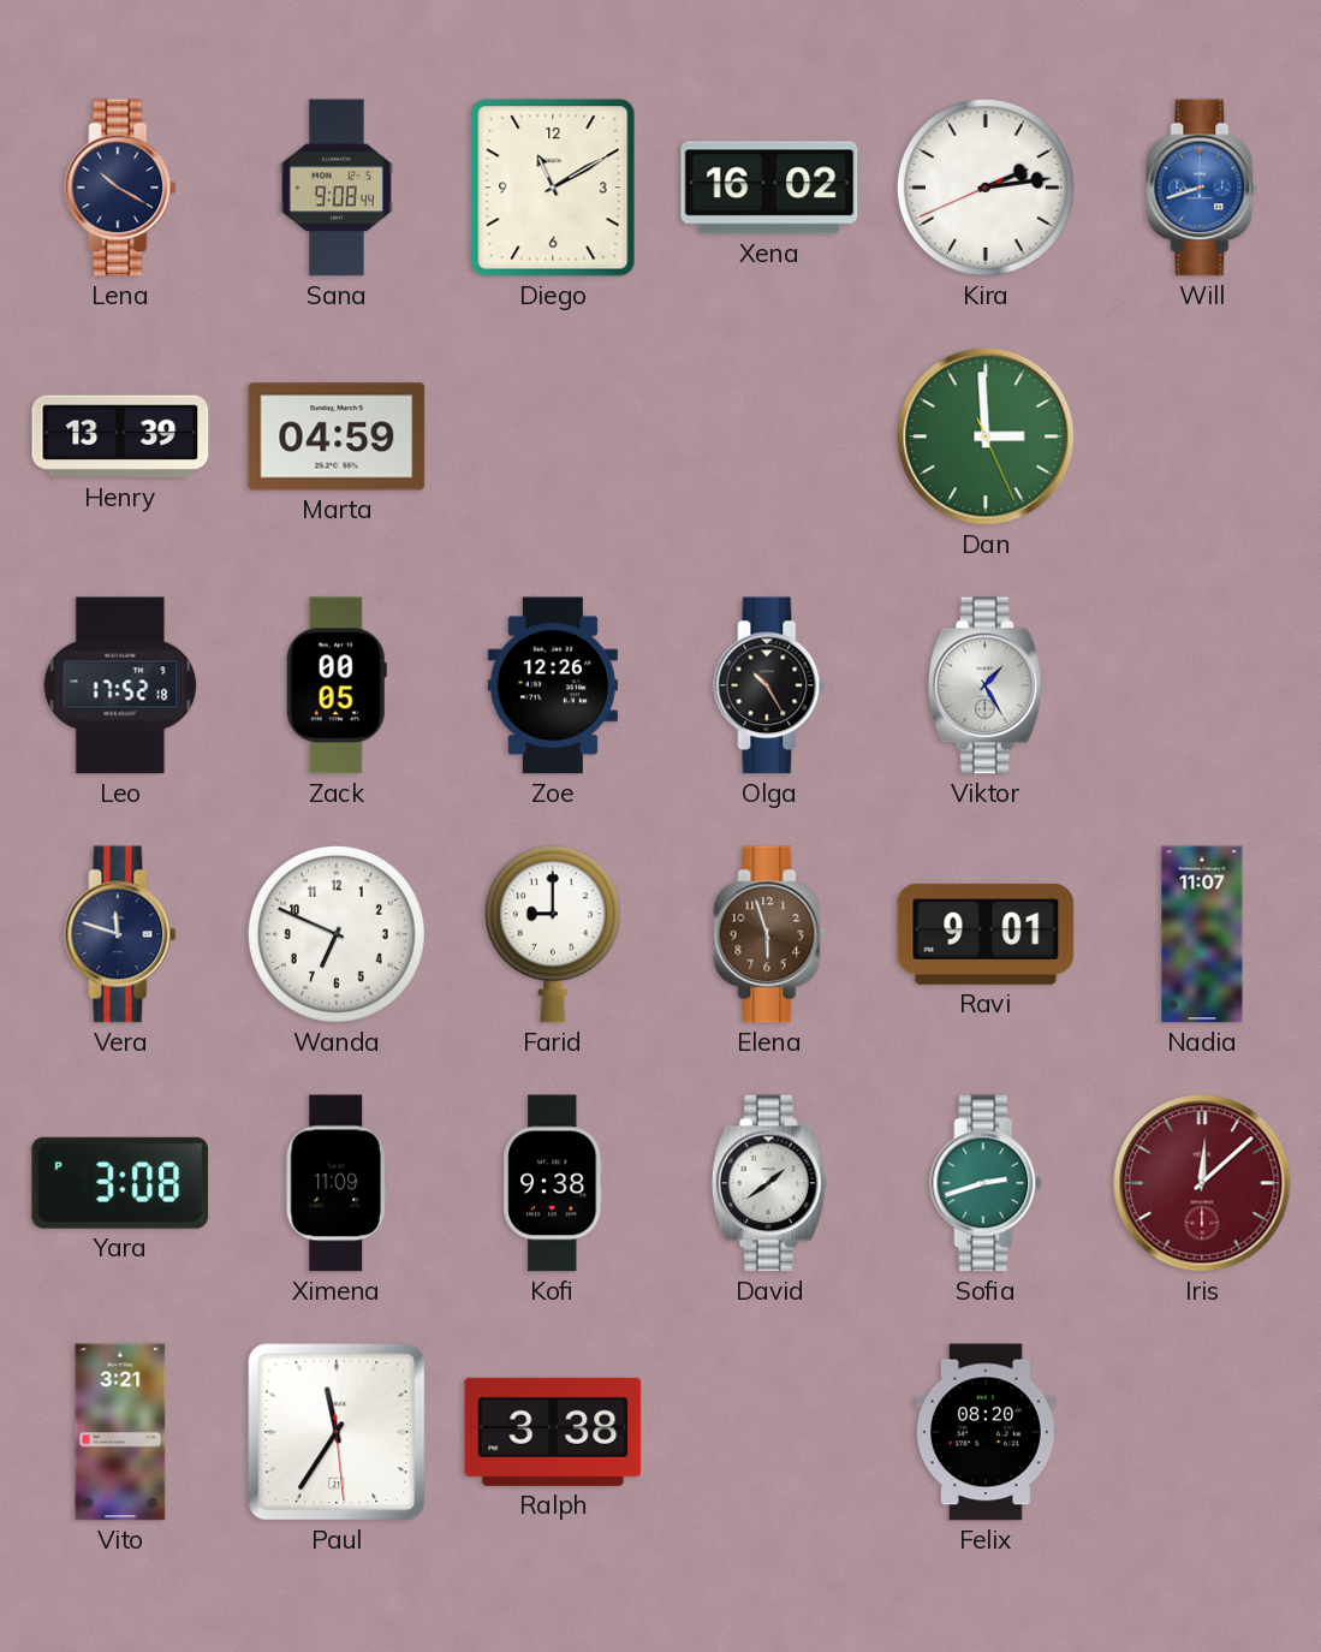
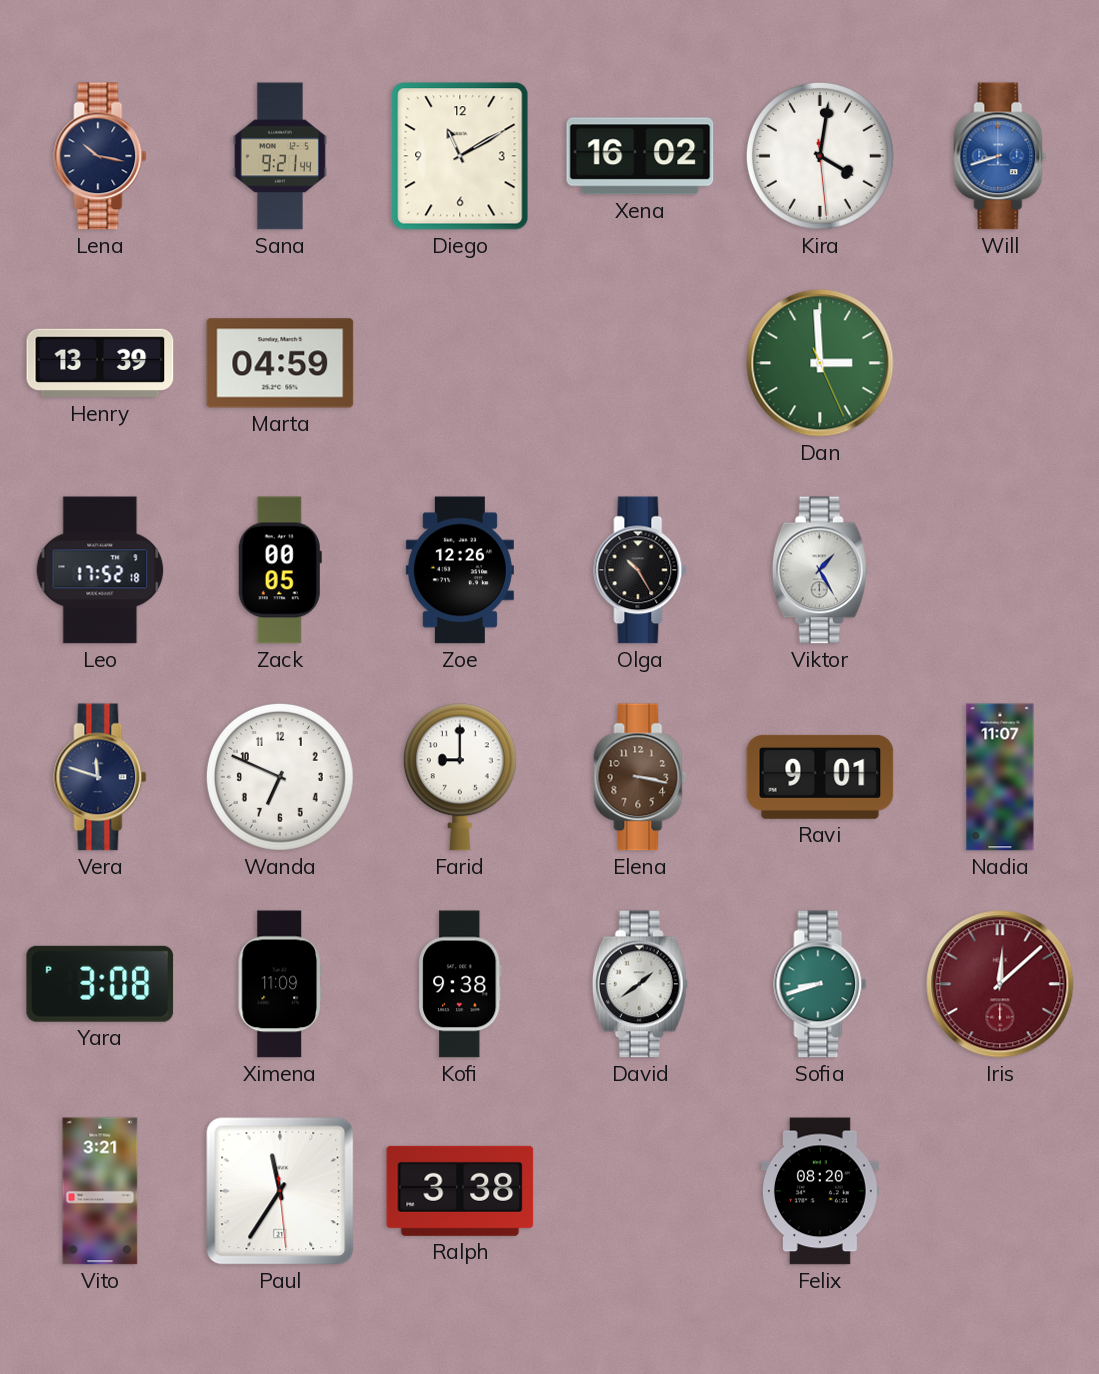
Lena: 10:20 -> 10:17
Sana: 9:08 -> 9:21
Kira: 2:13 -> 4:01
Elena: 5:57 -> 3:17
Sofia: 2:42 -> 8:42
